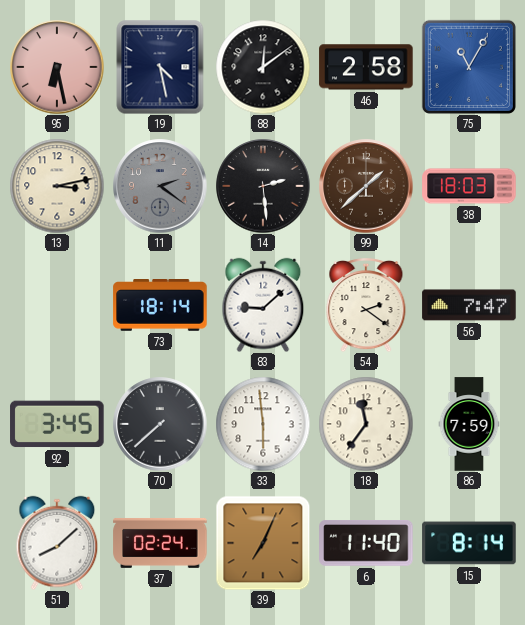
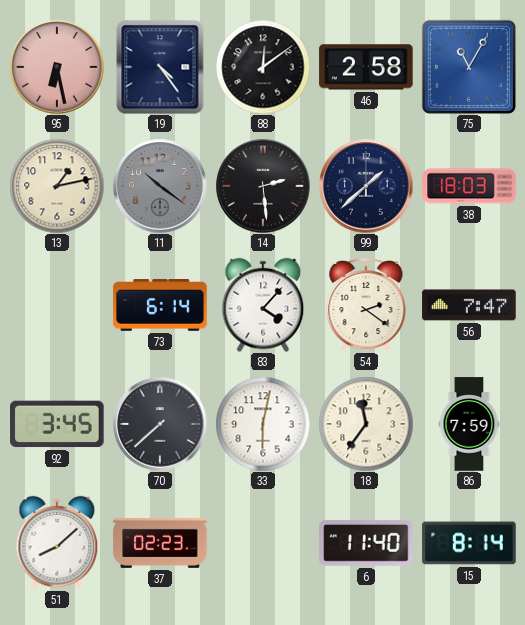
19: 4:28 -> 4:24
13: 3:13 -> 1:13
11: 2:21 -> 10:21
99 dial: brown -> navy
73: 18:14 -> 6:14
83: 9:08 -> 4:07
33: 5:59 -> 6:02
37: 02:24 -> 02:23
39: 7:04 -> none
